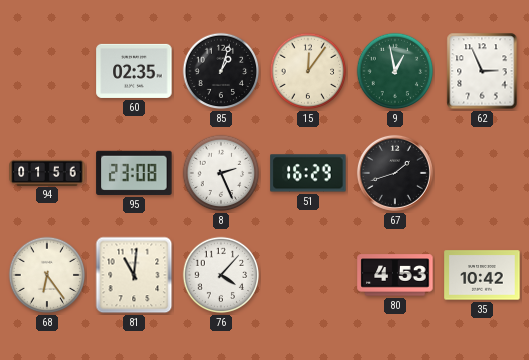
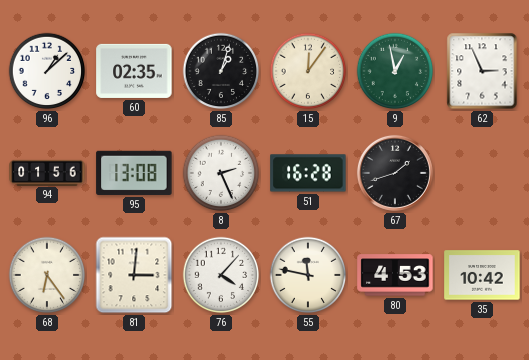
96: none -> 1:08
95: 23:08 -> 13:08
51: 16:29 -> 16:28
81: 11:01 -> 3:01
55: none -> 11:47
